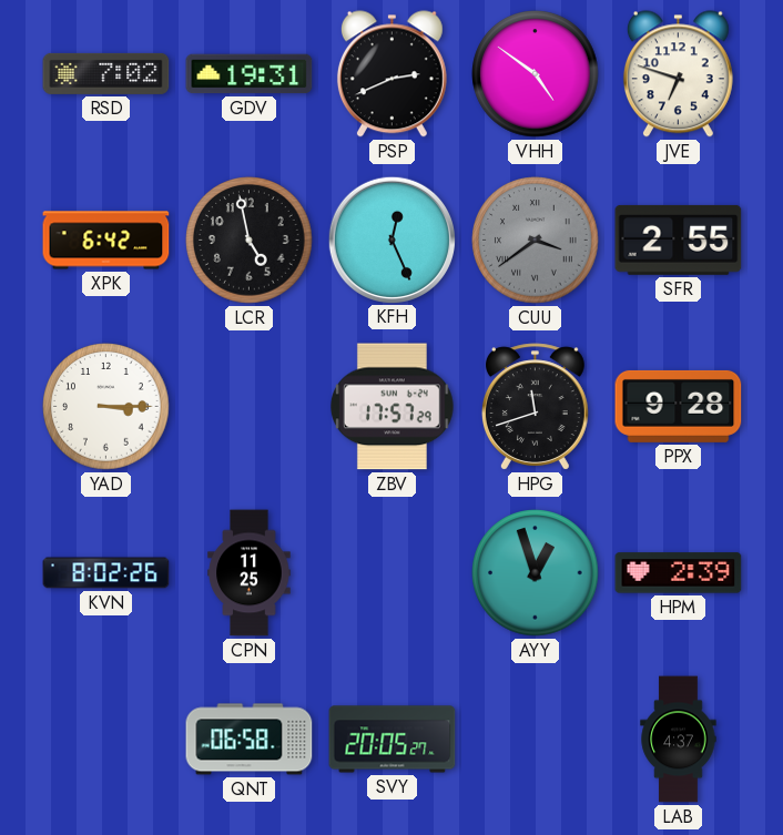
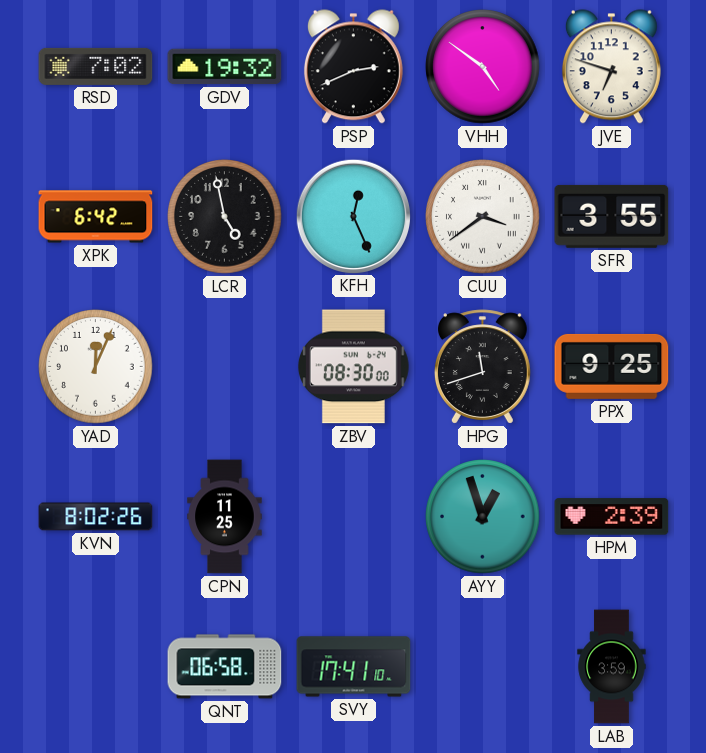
GDV: 19:31 -> 19:32
CUU dial: grey -> white
SFR: 2:55 -> 3:55
YAD: 3:15 -> 12:04
ZBV: 17:57 -> 08:30
PPX: 9:28 -> 9:25
SVY: 20:05 -> 17:41
LAB: 4:37 -> 3:59
